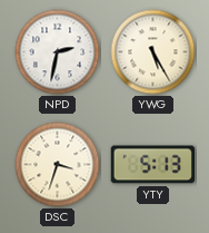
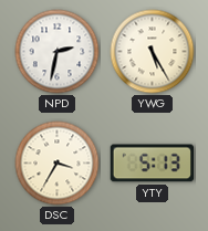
DSC: 3:33 -> 3:35
